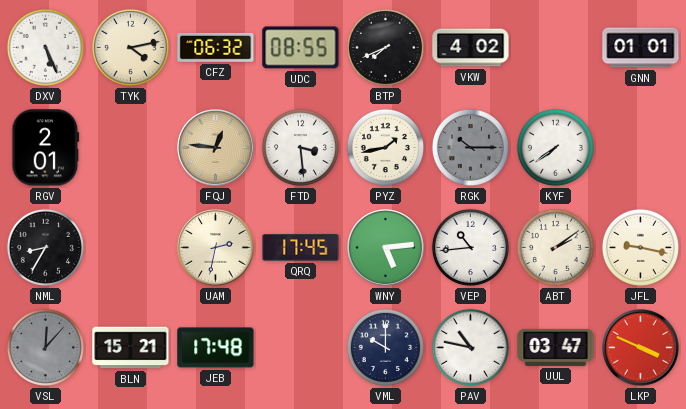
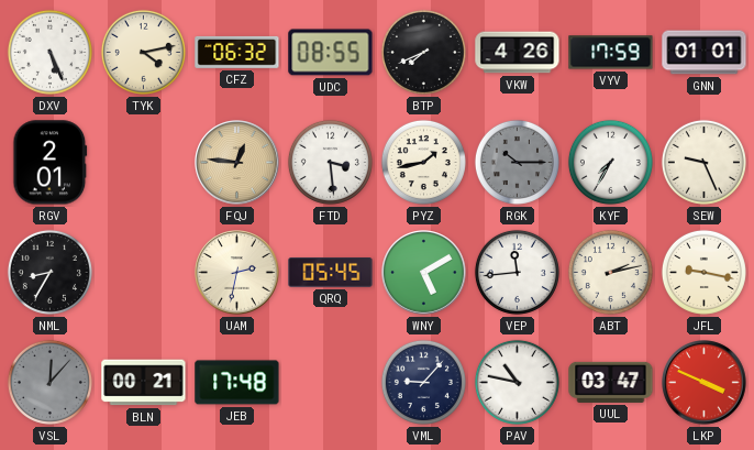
VKW: 4:02 -> 4:26
VYV: none -> 17:59
KYF: 7:39 -> 7:35
SEW: none -> 9:26
QRQ: 17:45 -> 05:45
WNY: 5:14 -> 5:10
VEP: 10:44 -> 11:44
ABT: 2:09 -> 2:13
BLN: 15:21 -> 00:21
VML: 10:00 -> 9:07
